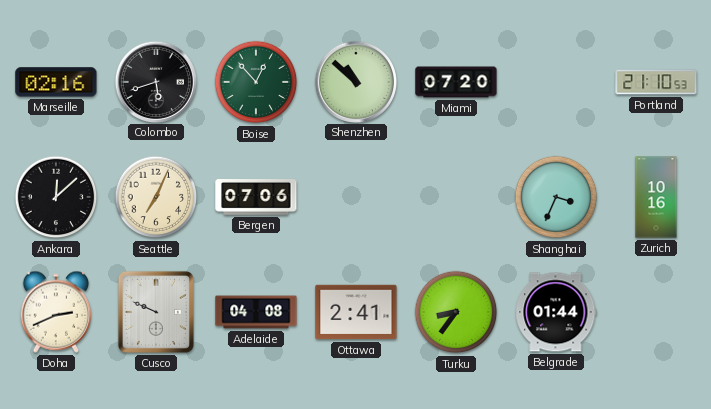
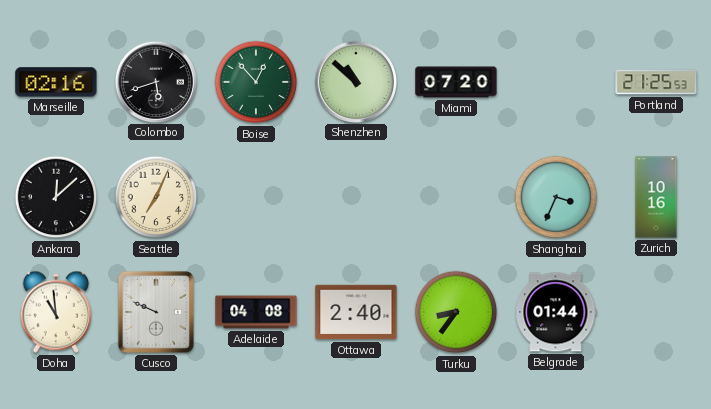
Portland: 21:10 -> 21:25
Bergen: 07:06 -> none
Doha: 2:41 -> 10:59
Ottawa: 2:41 -> 2:40
